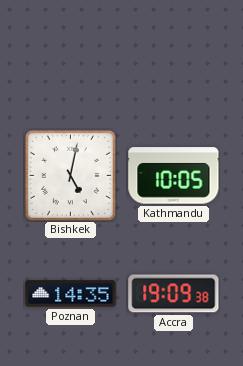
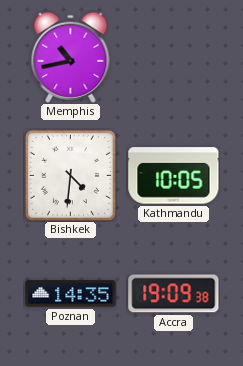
Memphis: none -> 10:43
Bishkek: 5:02 -> 4:31
